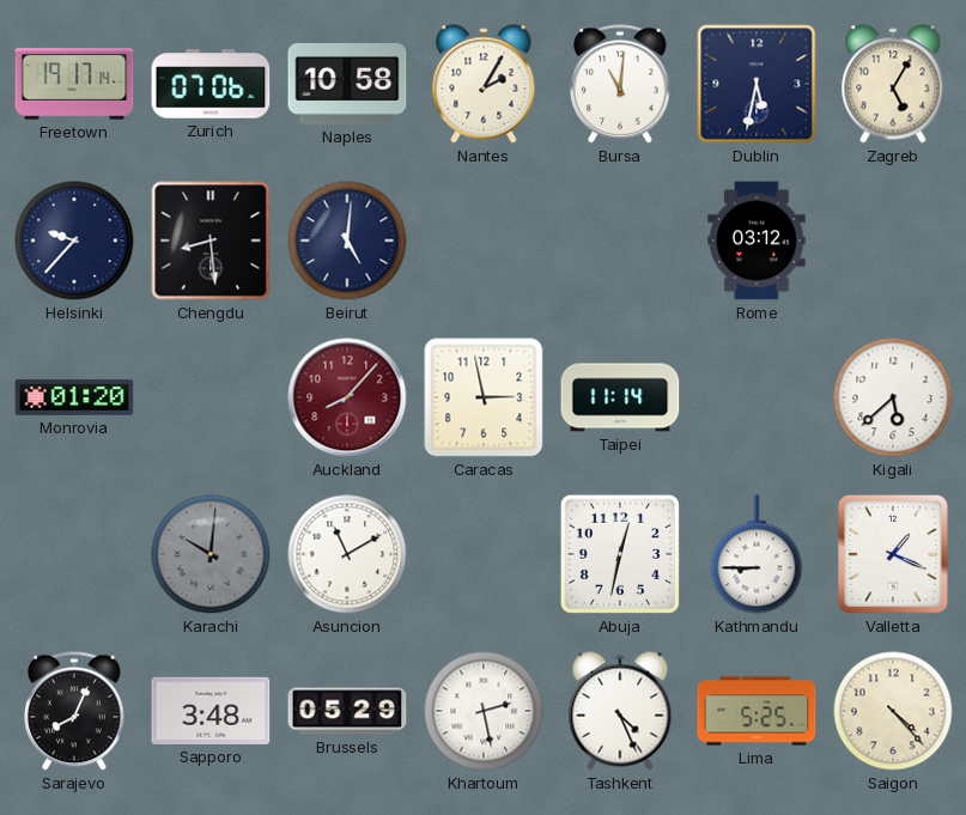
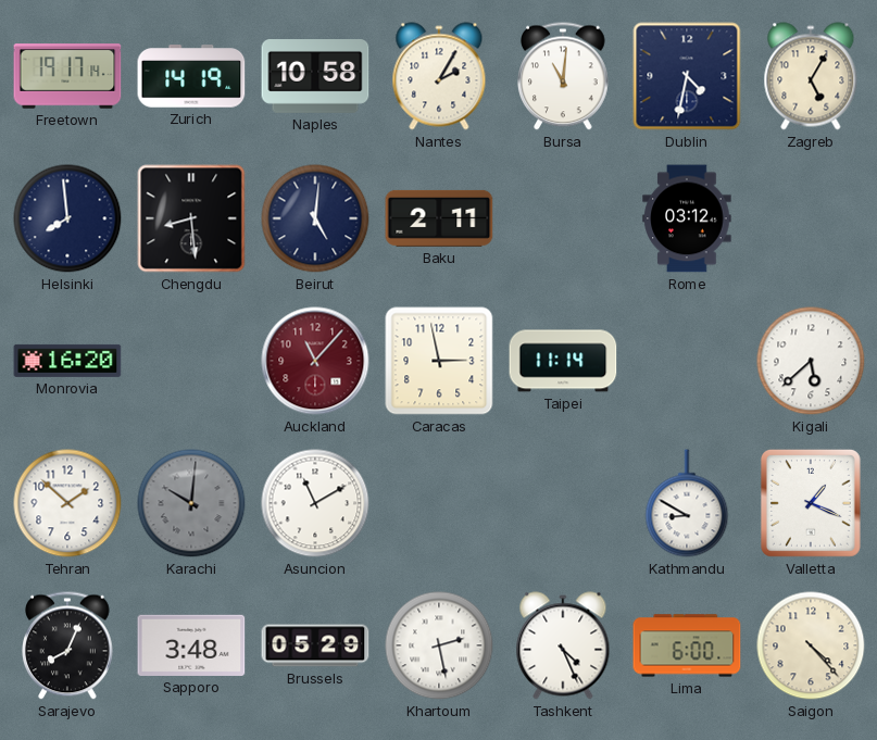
Zurich: 07:06 -> 14:19
Dublin: 5:32 -> 4:32
Helsinki: 9:37 -> 7:59
Baku: none -> 2:11
Monrovia: 01:20 -> 16:20
Auckland: 8:07 -> 11:07
Tehran: none -> 1:52
Abuja: 12:32 -> none
Kathmandu: 8:45 -> 8:50
Lima: 5:25 -> 6:00
